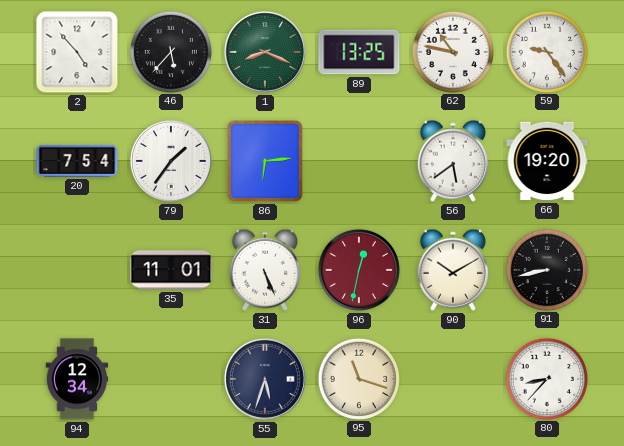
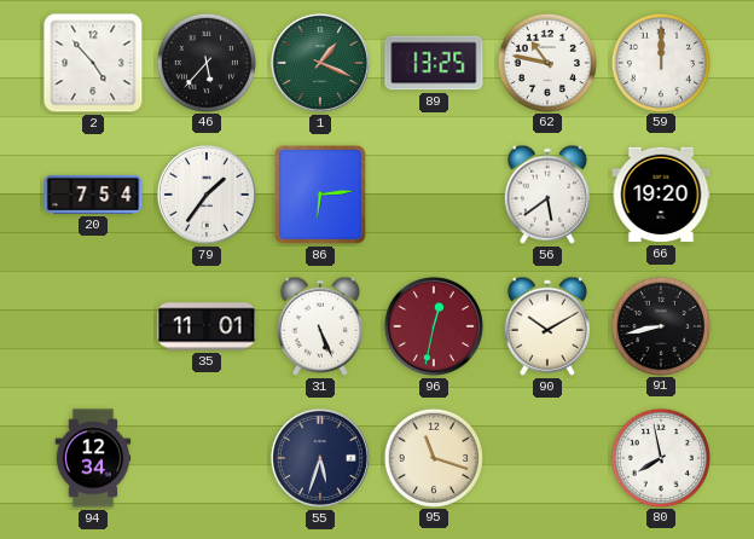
1: 8:19 -> 1:19
59: 9:24 -> 12:00
80: 8:37 -> 7:58
